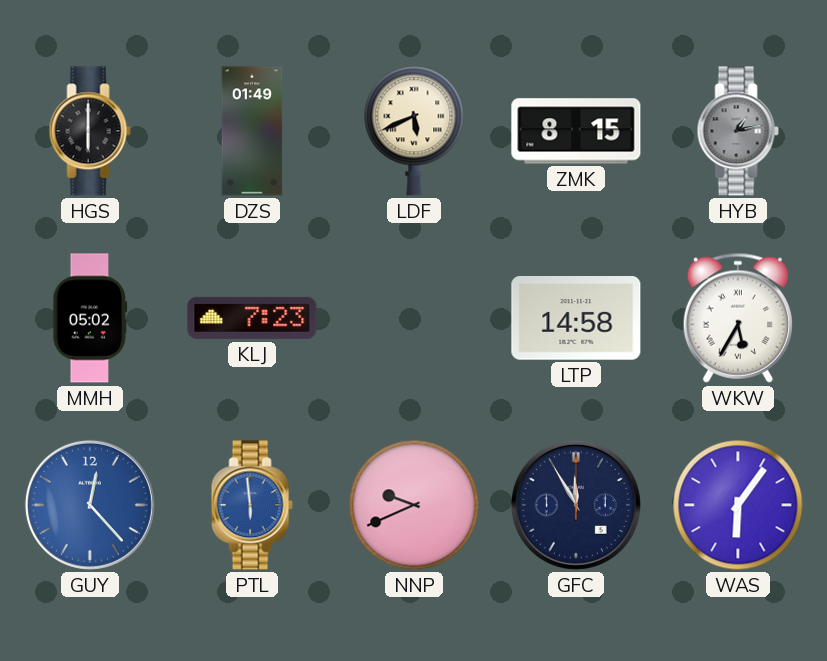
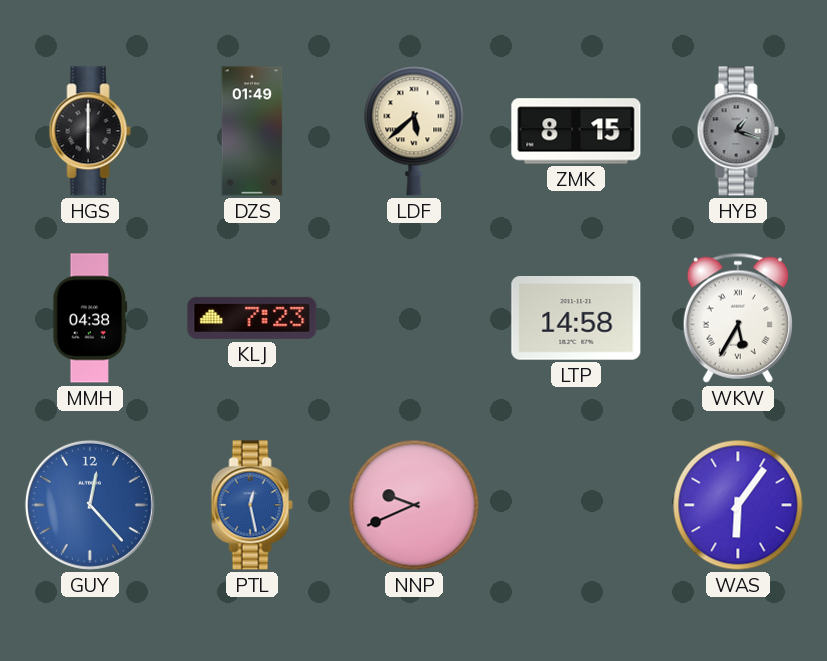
LDF: 5:41 -> 5:38
HYB: 1:13 -> 1:18
MMH: 05:02 -> 04:38
PTL: 5:59 -> 12:28
GFC: 11:55 -> none
